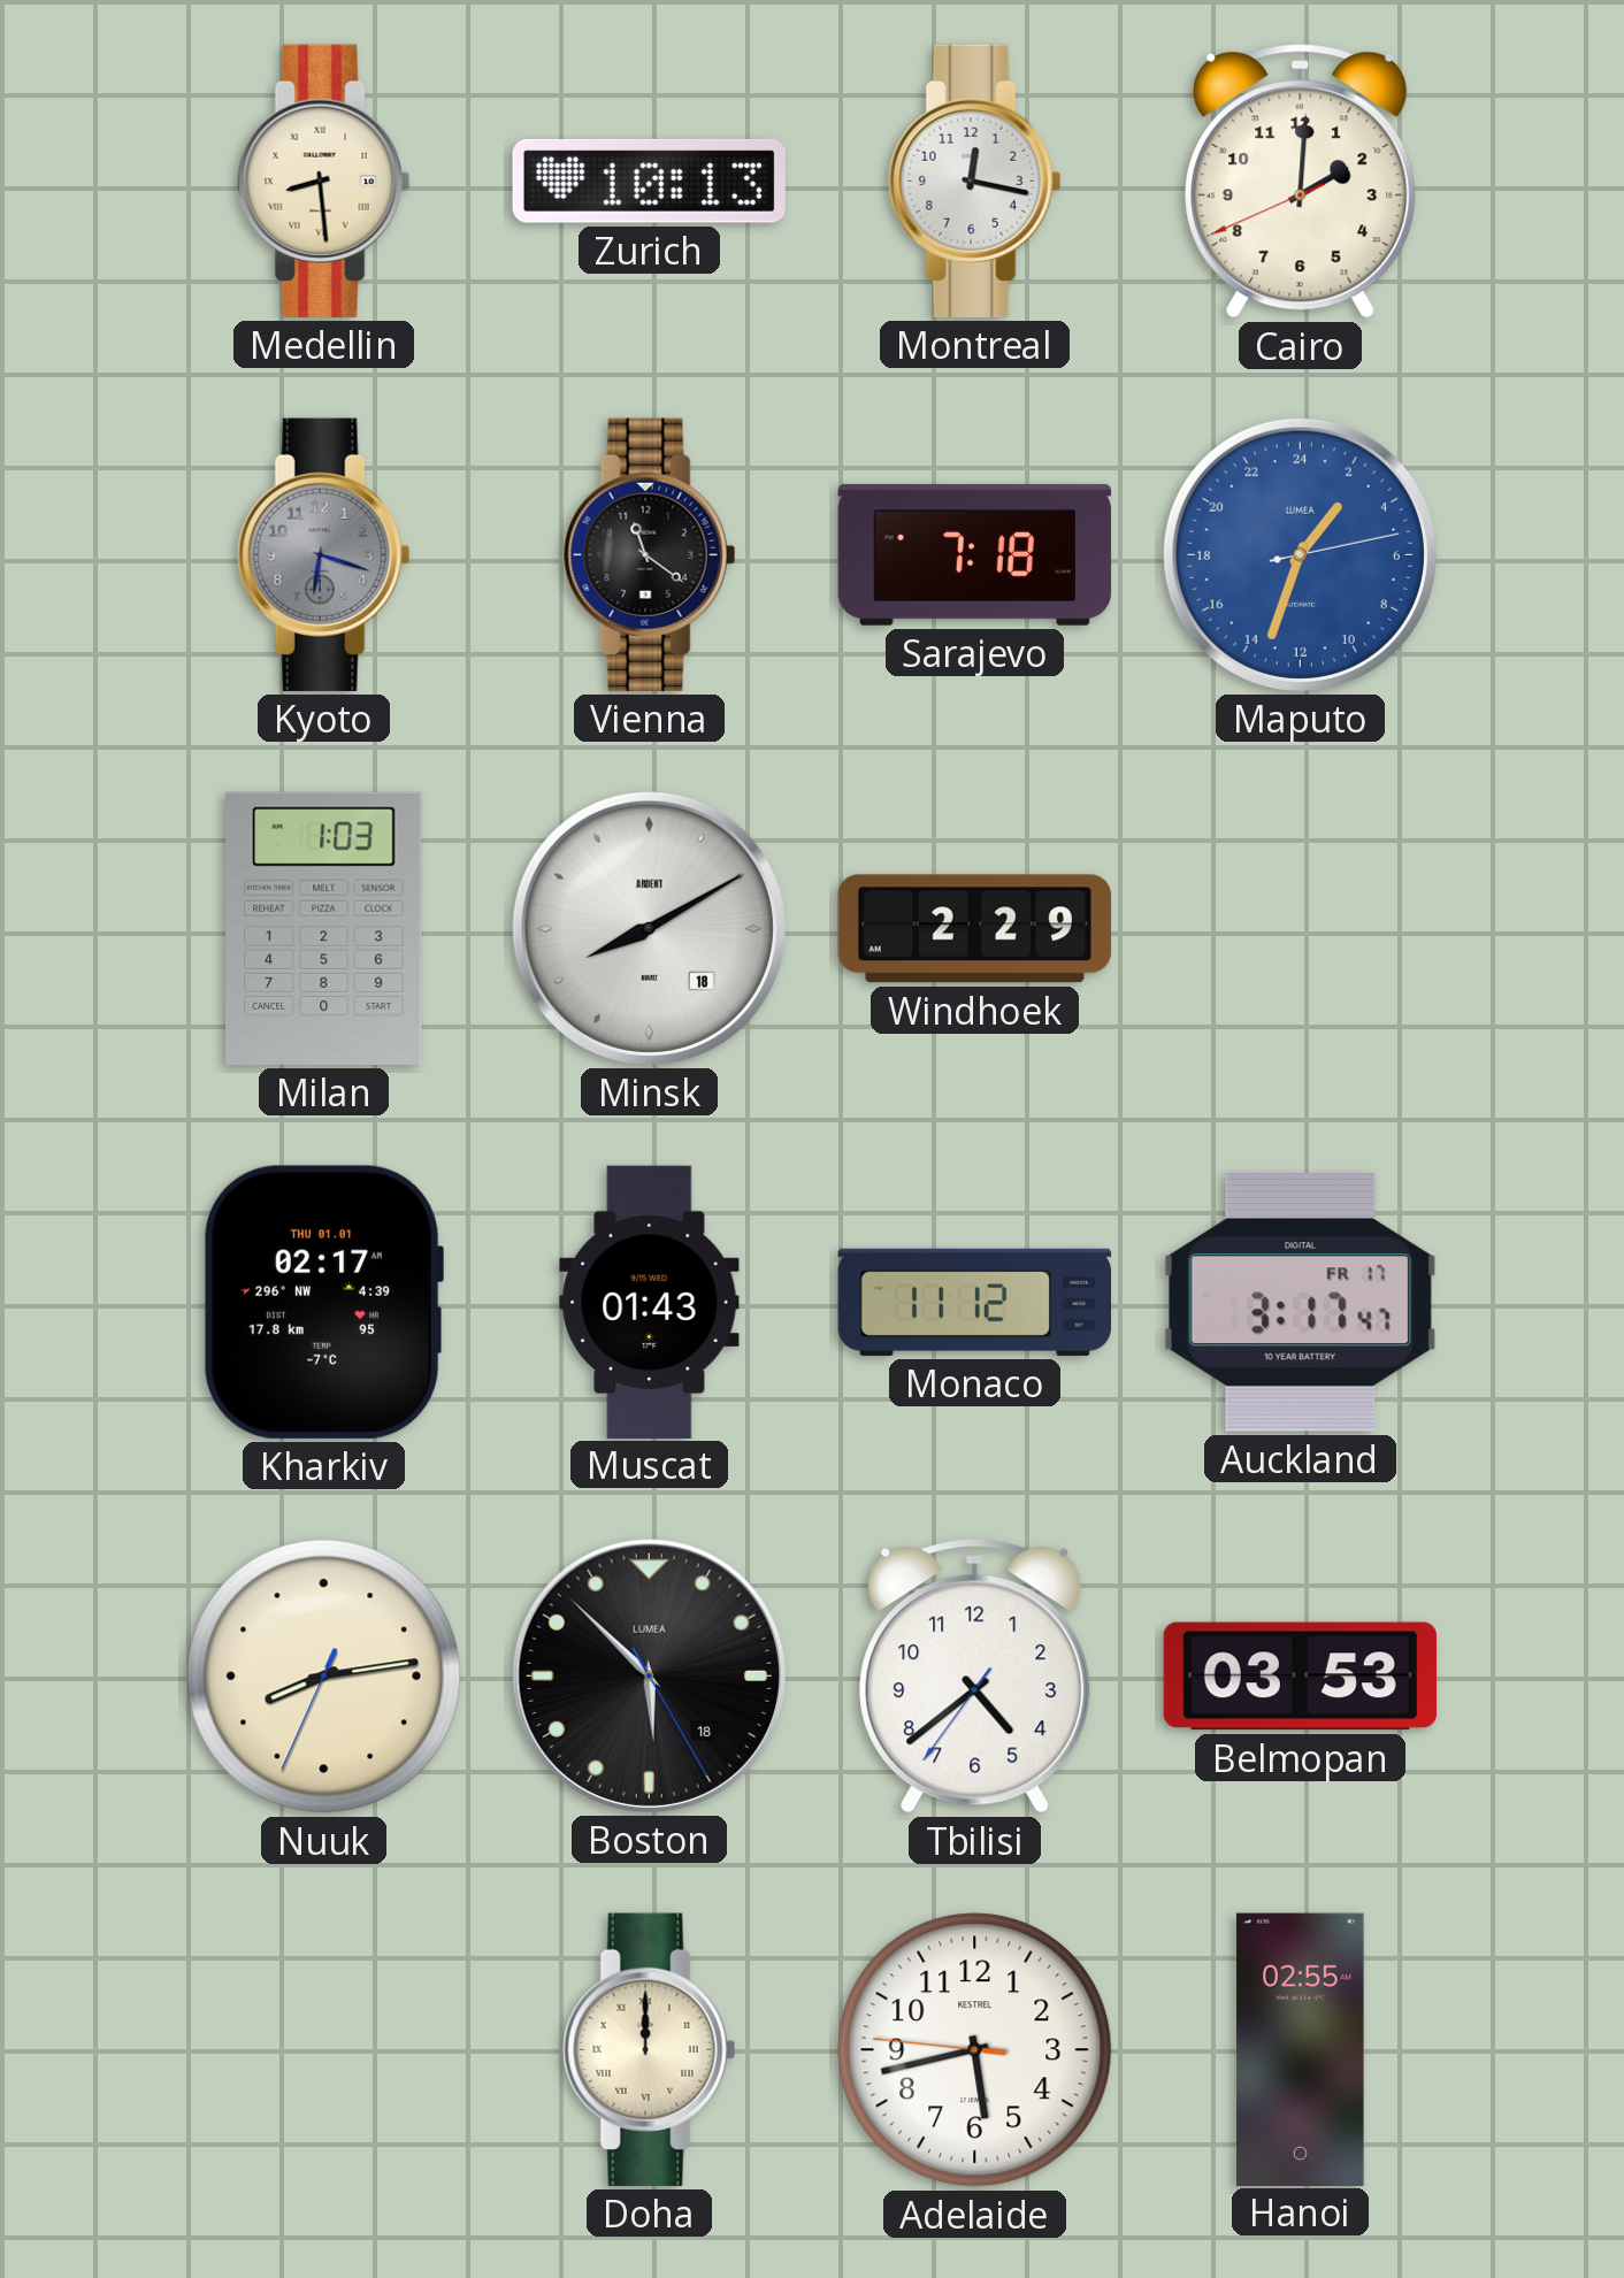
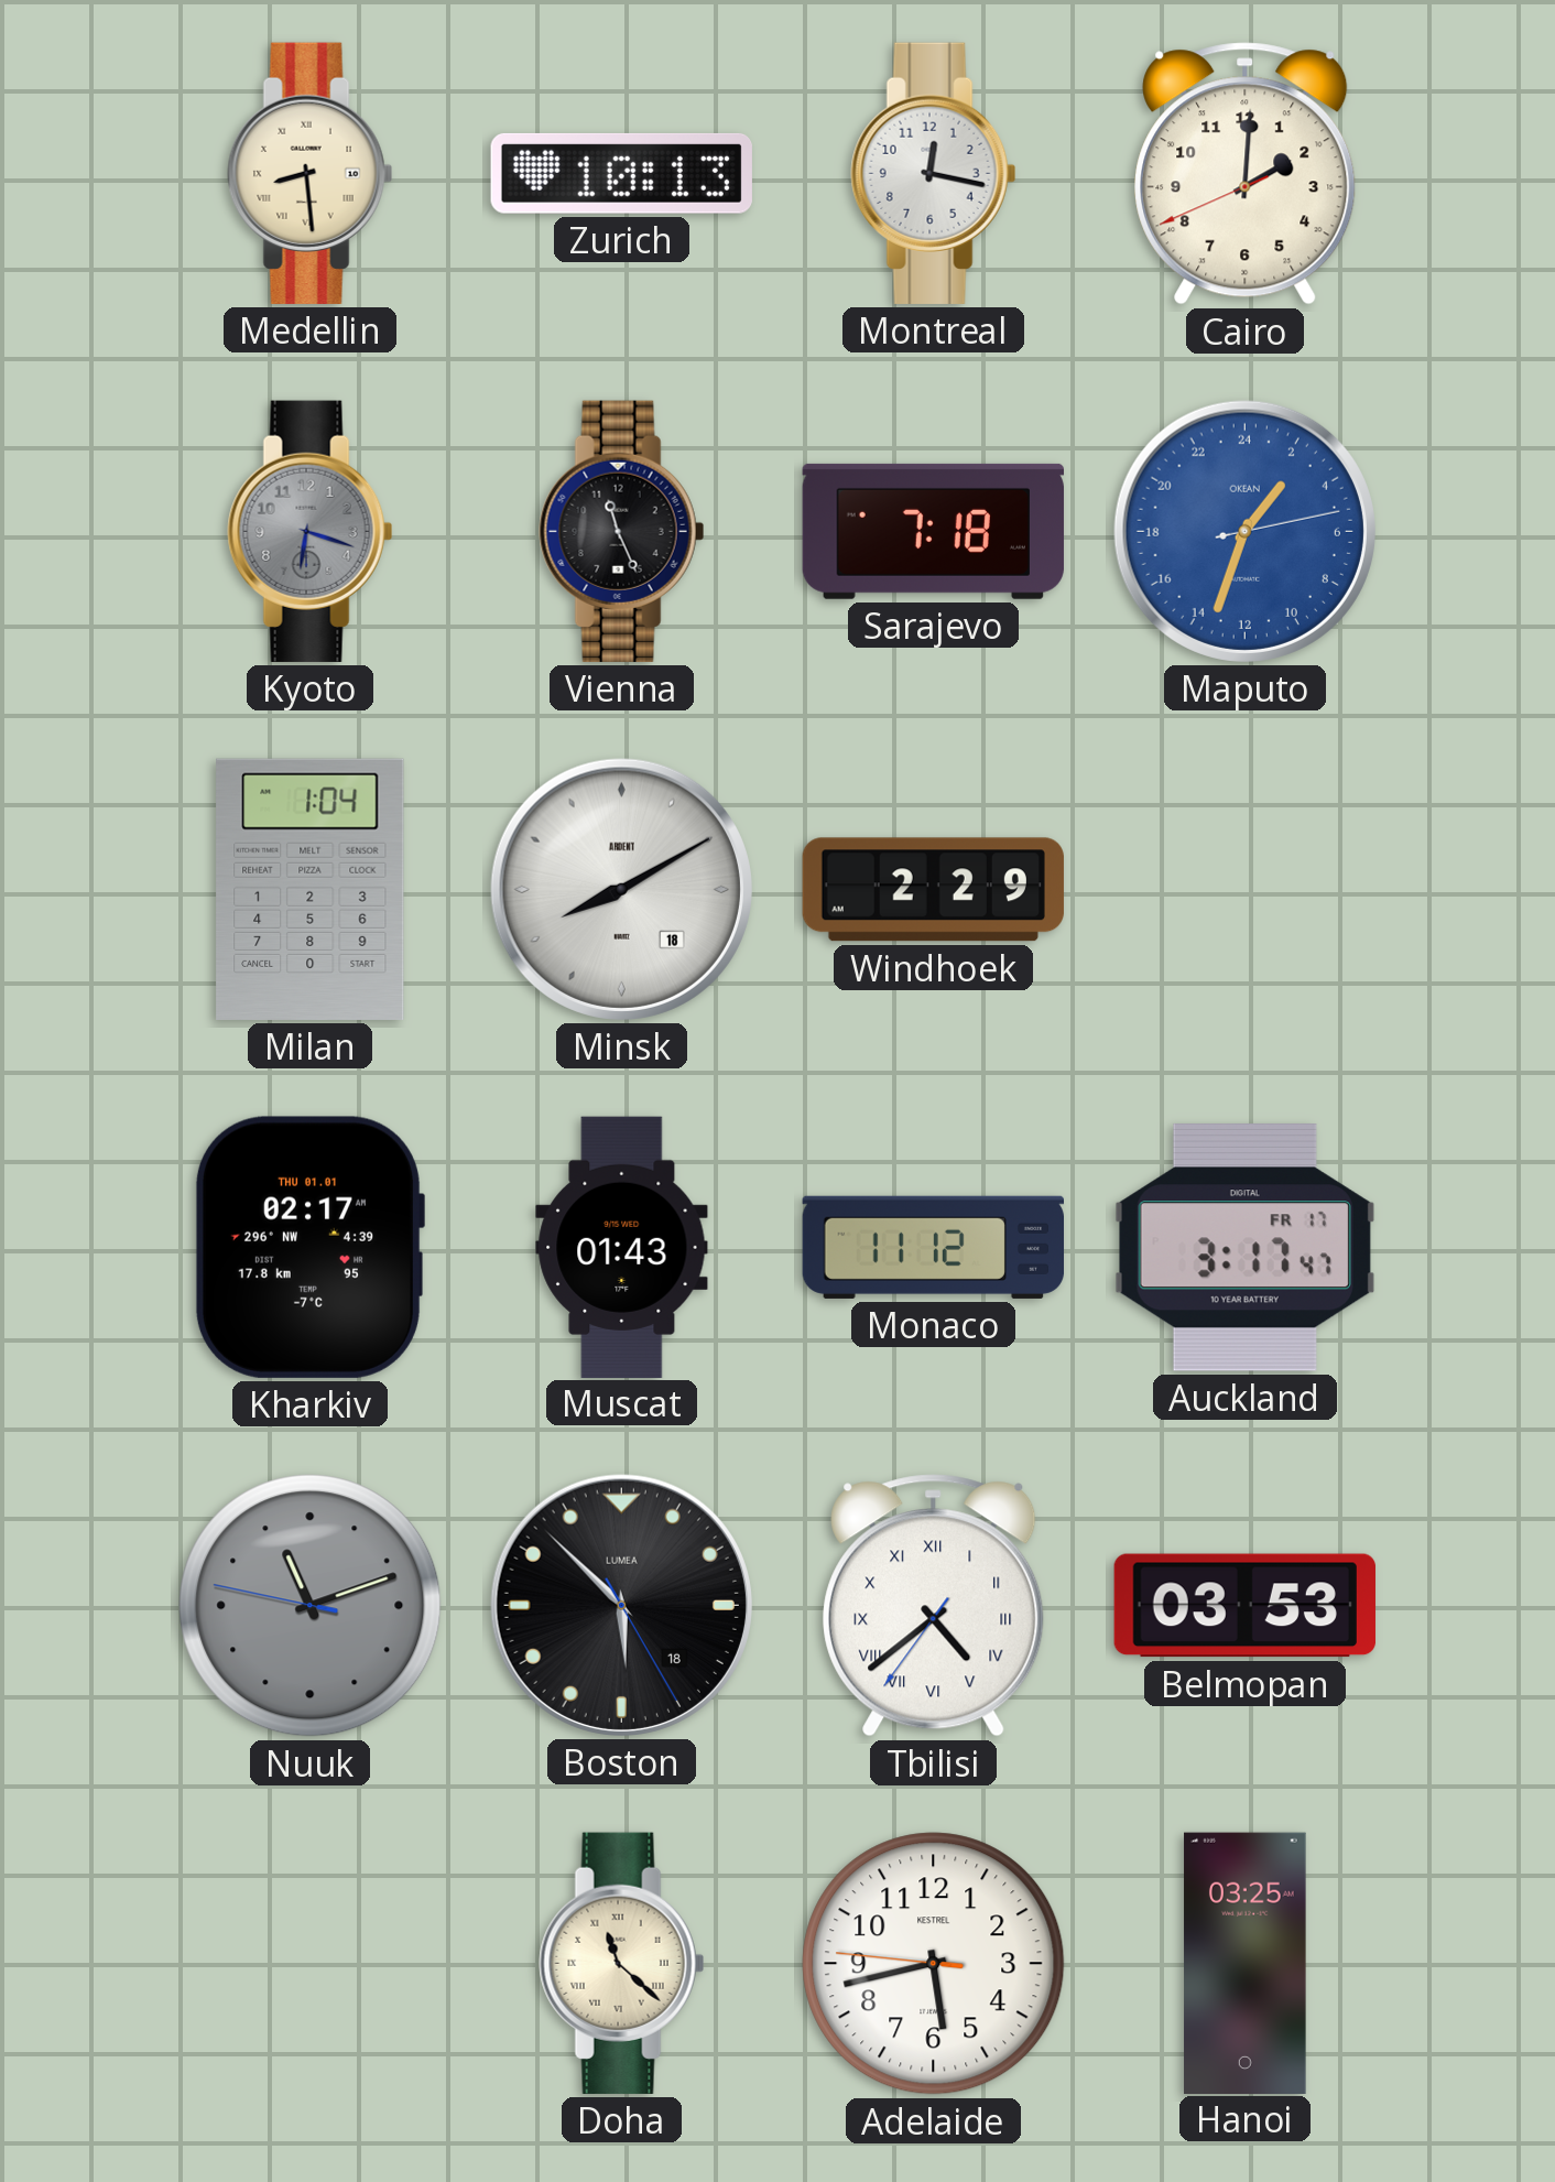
Vienna: 11:21 -> 11:26
Maputo brand: LUMEA -> OKEAN
Milan: 1:03 -> 1:04
Nuuk: 8:13 -> 11:11
Nuuk dial: cream -> grey
Tbilisi numerals: Arabic -> Roman
Doha: 12:00 -> 11:22
Hanoi: 02:55 -> 03:25
